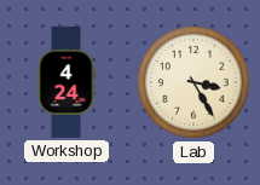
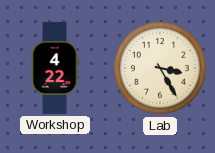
Workshop: 4:24 -> 4:22
